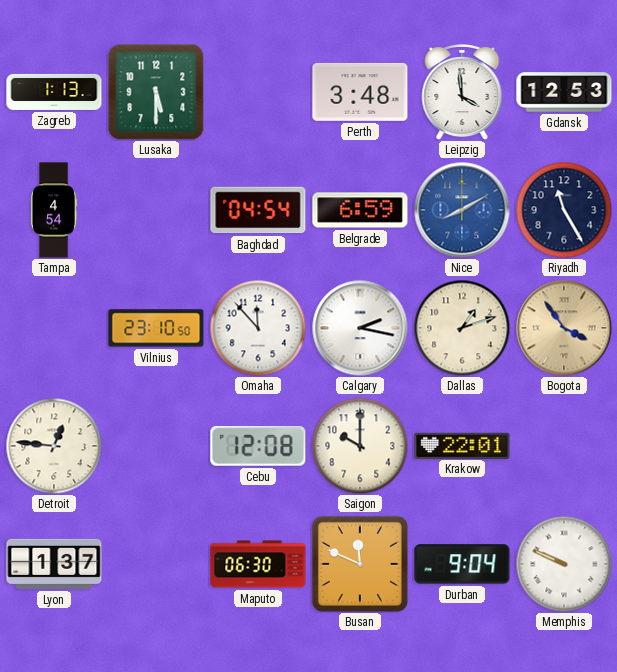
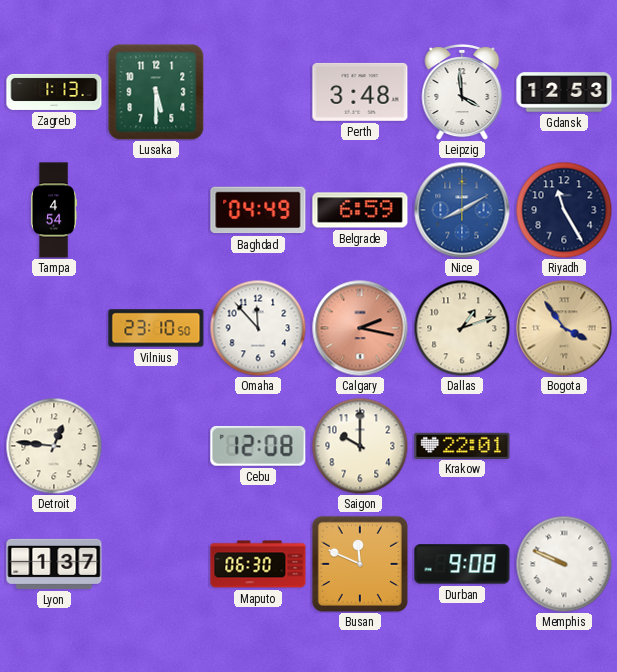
Baghdad: 04:54 -> 04:49
Calgary dial: white -> salmon
Durban: 9:04 -> 9:08
